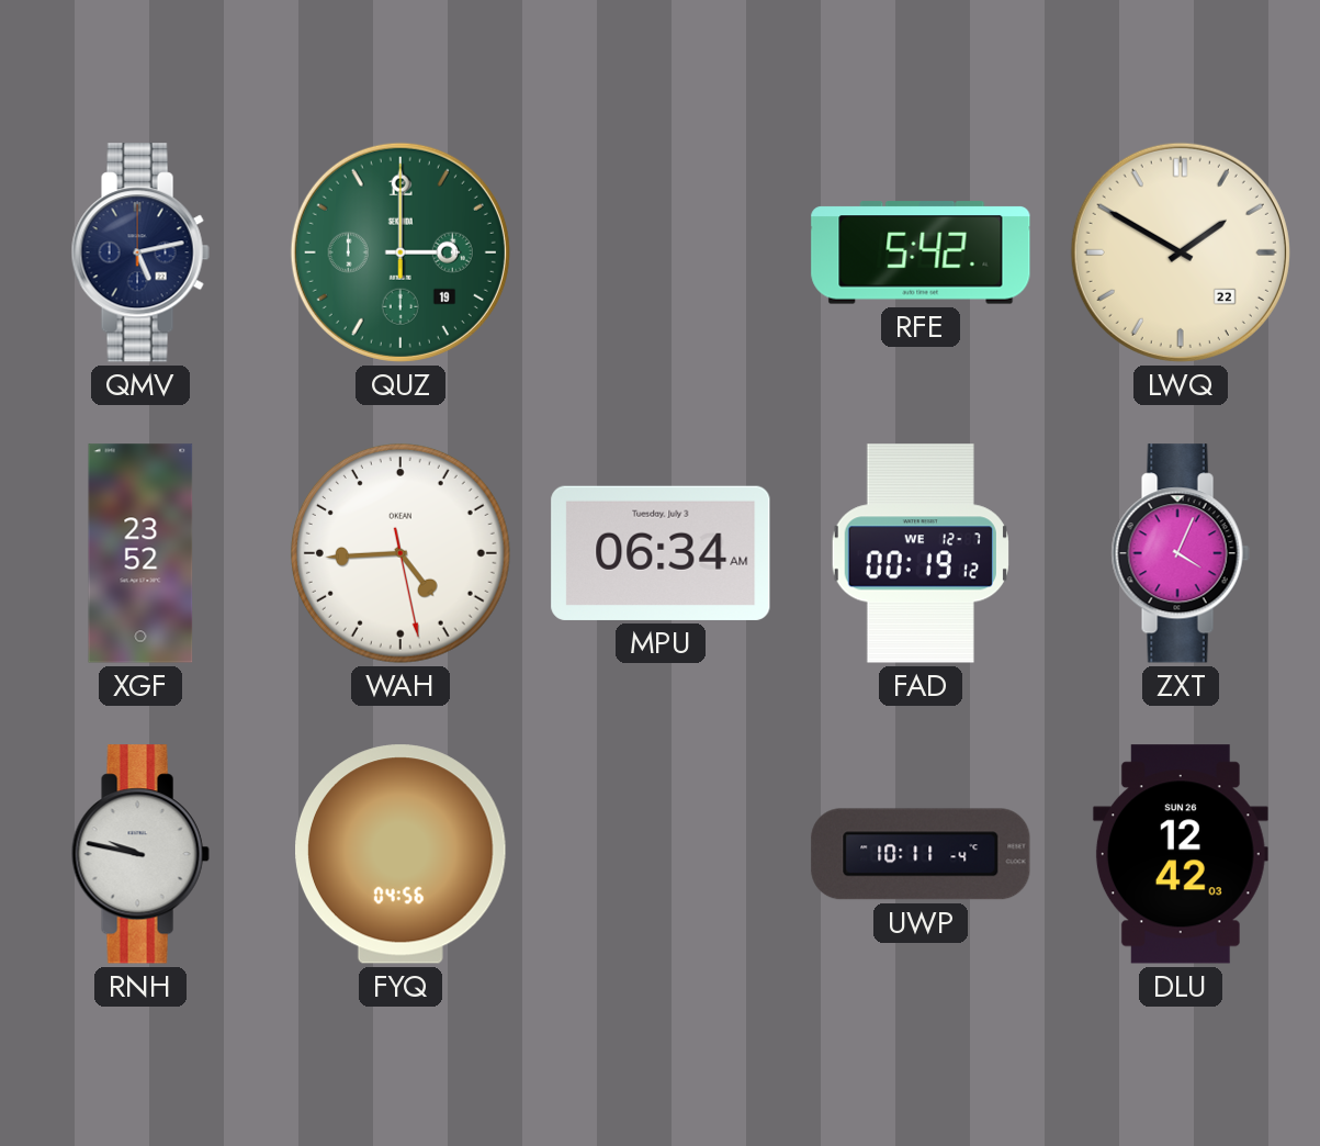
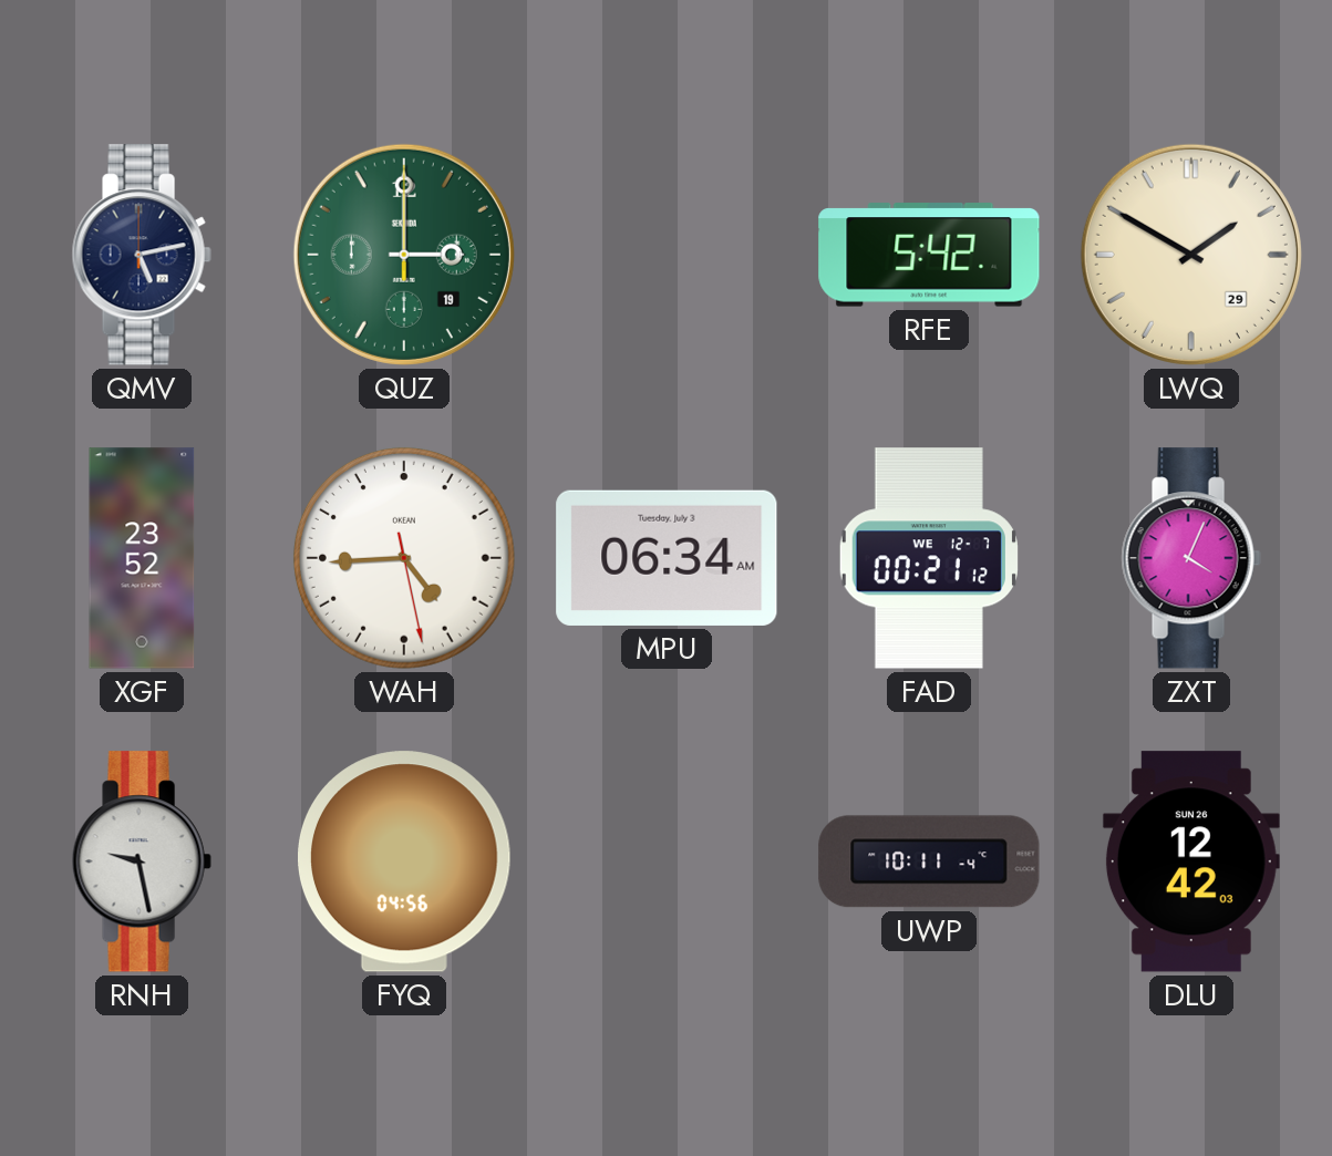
LWQ date: 22 -> 29
FAD: 00:19 -> 00:21
RNH: 9:47 -> 9:28
